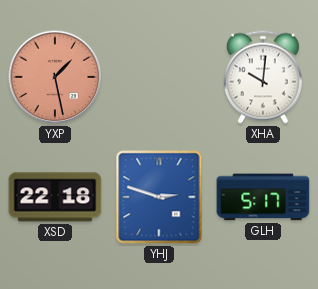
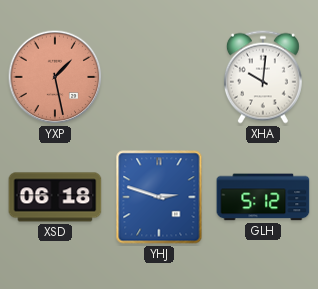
XSD: 22:18 -> 06:18
GLH: 5:17 -> 5:12
